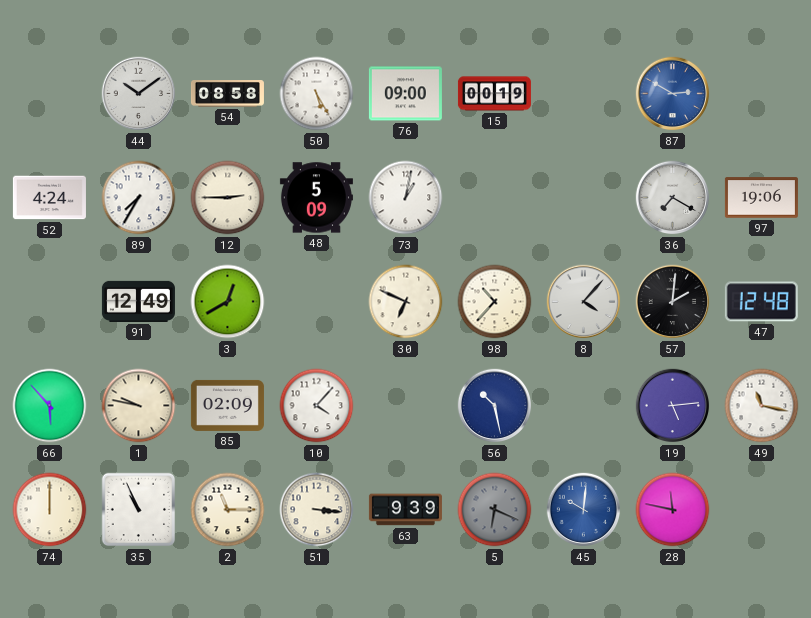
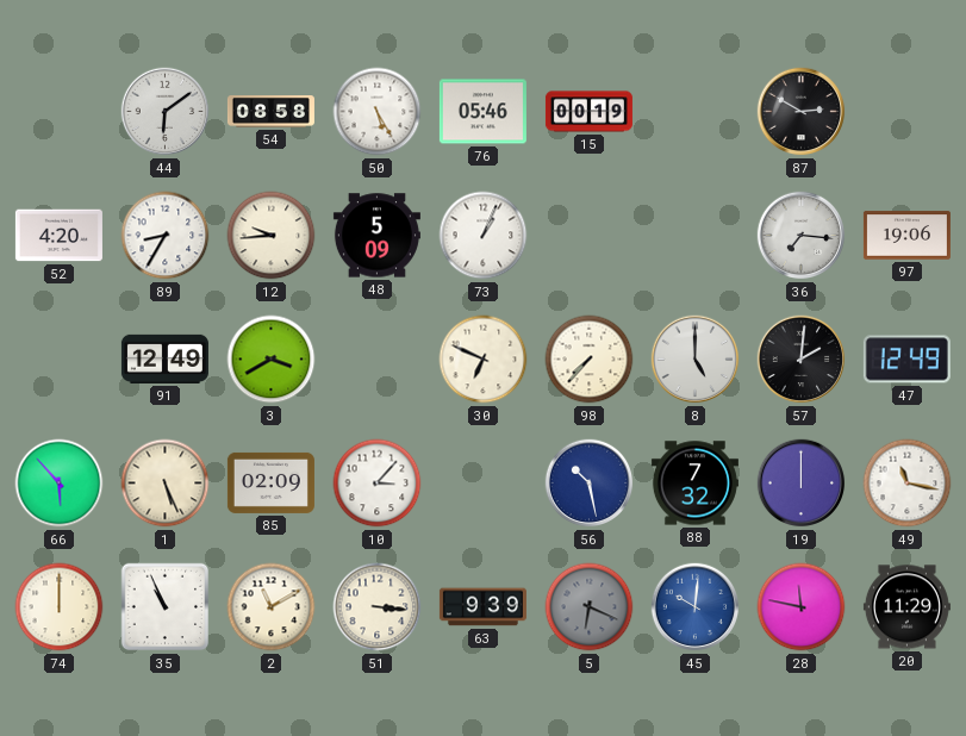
44: 10:09 -> 6:09
76: 09:00 -> 05:46
87 dial: blue -> black
52: 4:24 -> 4:20
89: 7:35 -> 8:35
12: 2:45 -> 9:44
73: 1:02 -> 1:04
36: 7:20 -> 7:16
3: 12:40 -> 3:40
98: 10:37 -> 7:37
8: 4:07 -> 5:00
47: 12:48 -> 12:49
1: 9:47 -> 5:26
10: 4:07 -> 3:07
88: none -> 7:32
19: 5:14 -> 12:00
2: 11:15 -> 11:10
20: none -> 11:29
